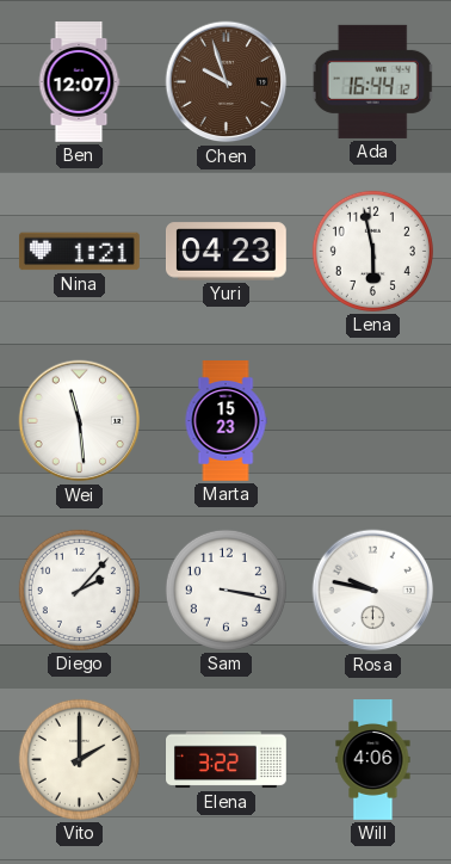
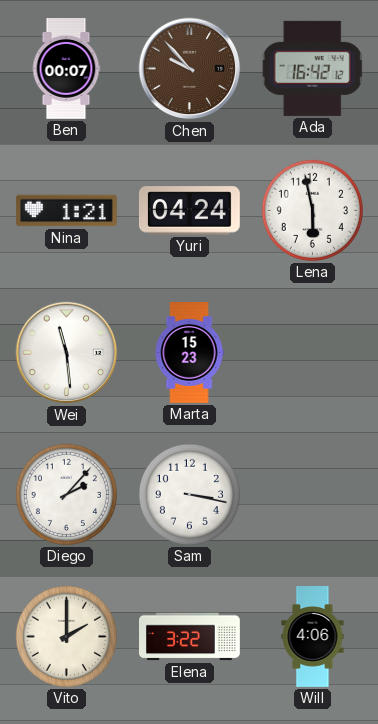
Ben: 12:07 -> 00:07
Chen: 9:57 -> 9:53
Ada: 16:44 -> 16:42
Yuri: 04:23 -> 04:24
Rosa: 9:47 -> none
